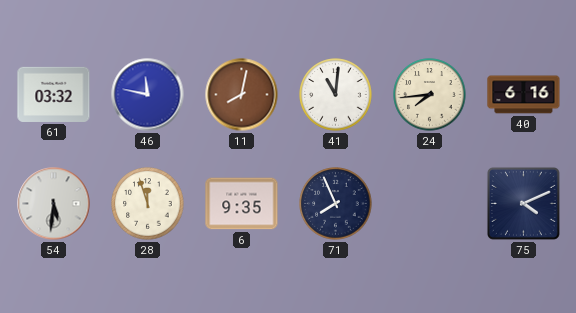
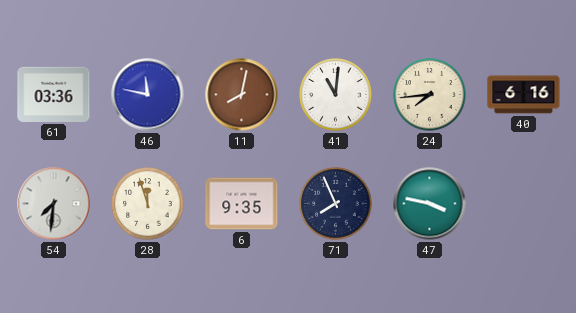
61: 03:32 -> 03:36
54: 5:31 -> 7:31
47: none -> 3:47
75: 4:11 -> none
